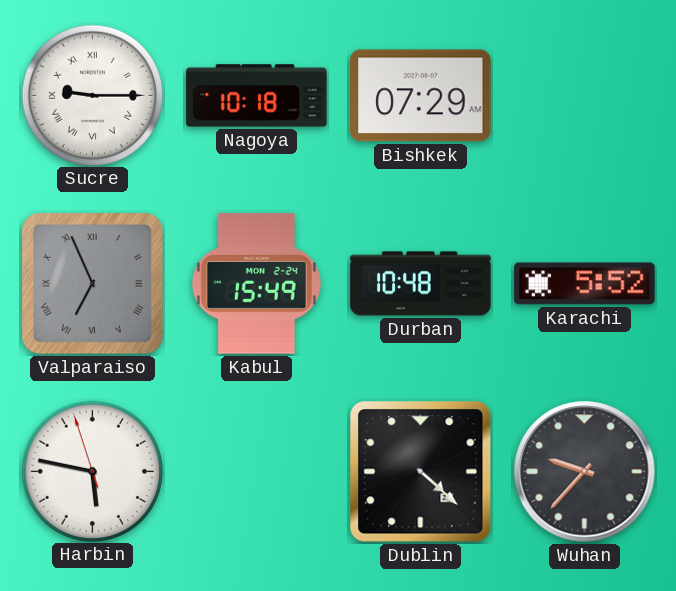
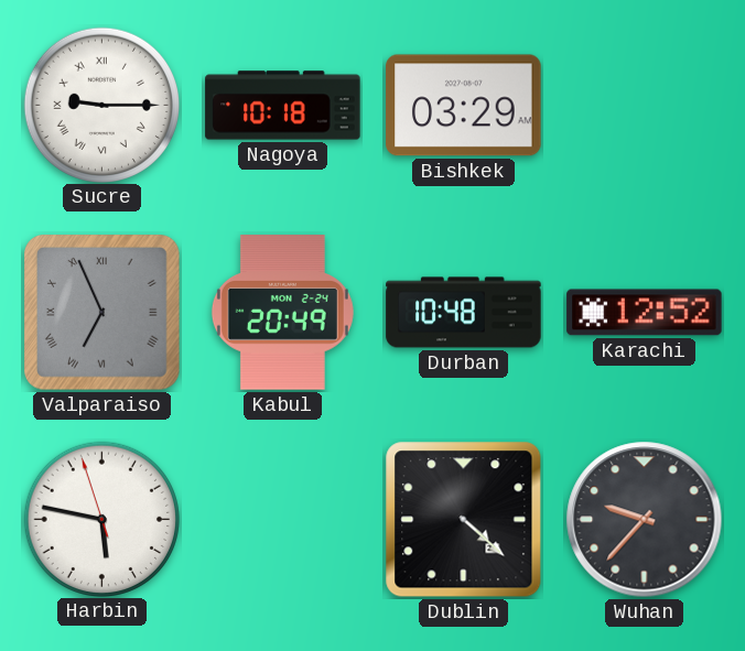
Bishkek: 07:29 -> 03:29
Kabul: 15:49 -> 20:49
Karachi: 5:52 -> 12:52
